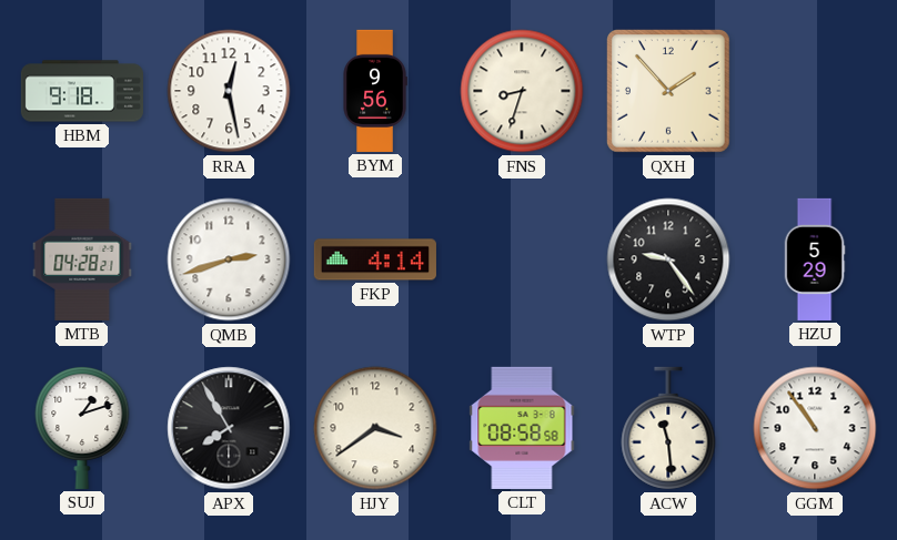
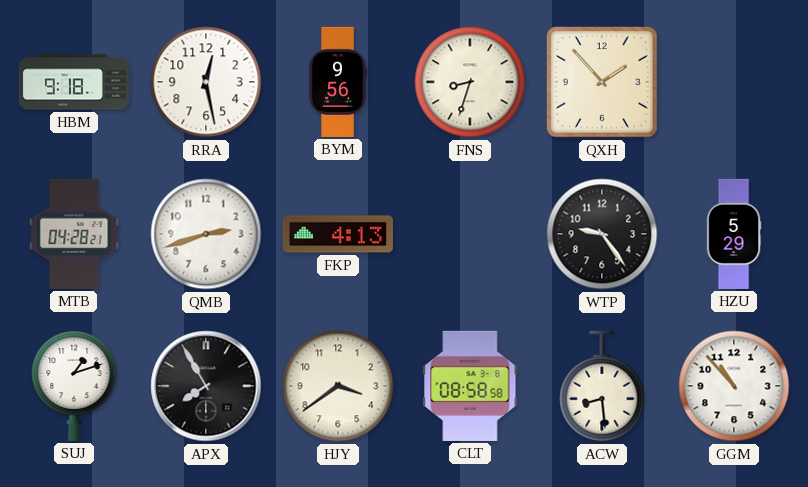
FKP: 4:14 -> 4:13
ACW: 11:29 -> 8:29
GGM: 10:54 -> 10:53
